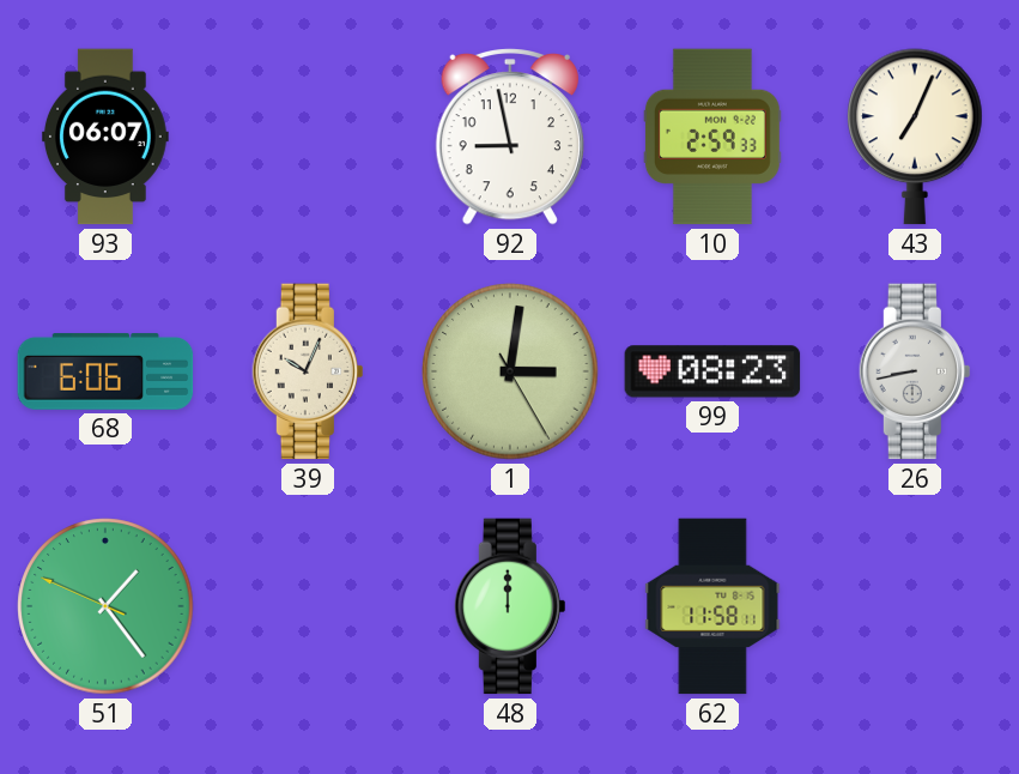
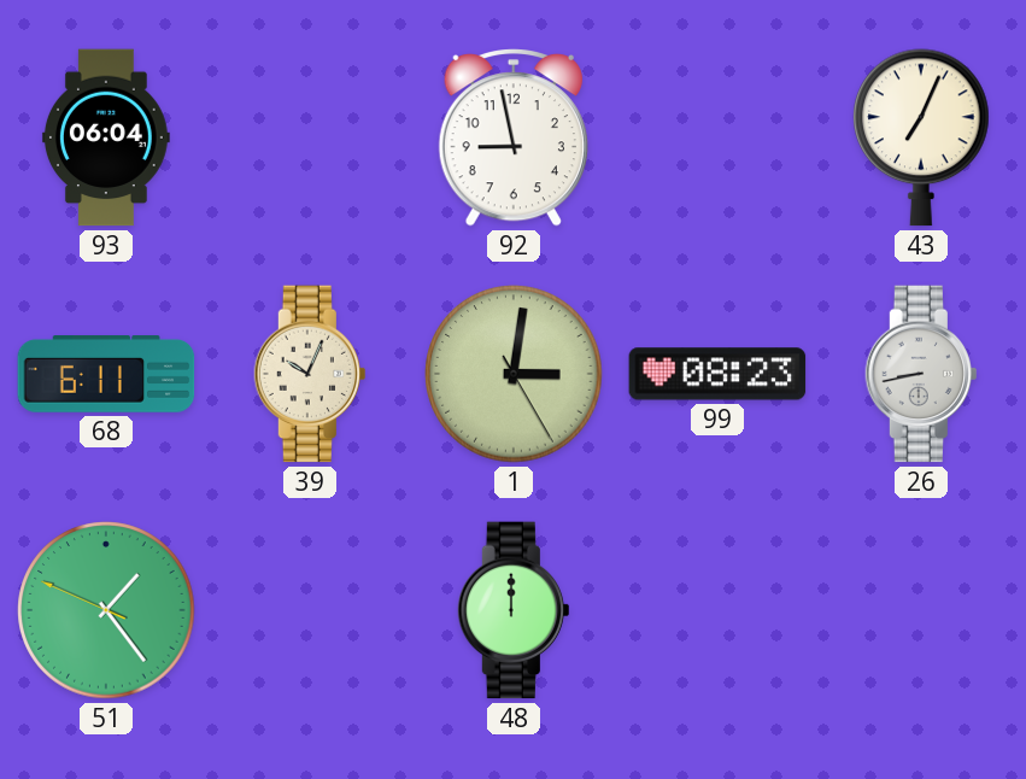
93: 06:07 -> 06:04
10: 2:59 -> none
68: 6:06 -> 6:11
62: 11:58 -> none
